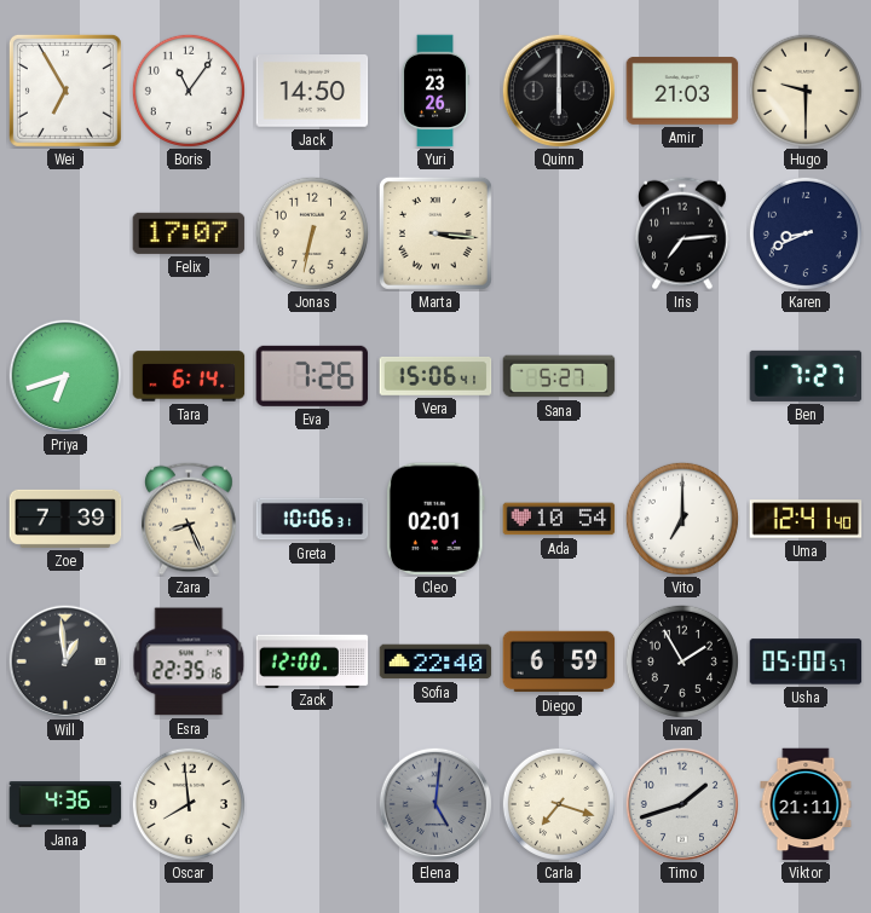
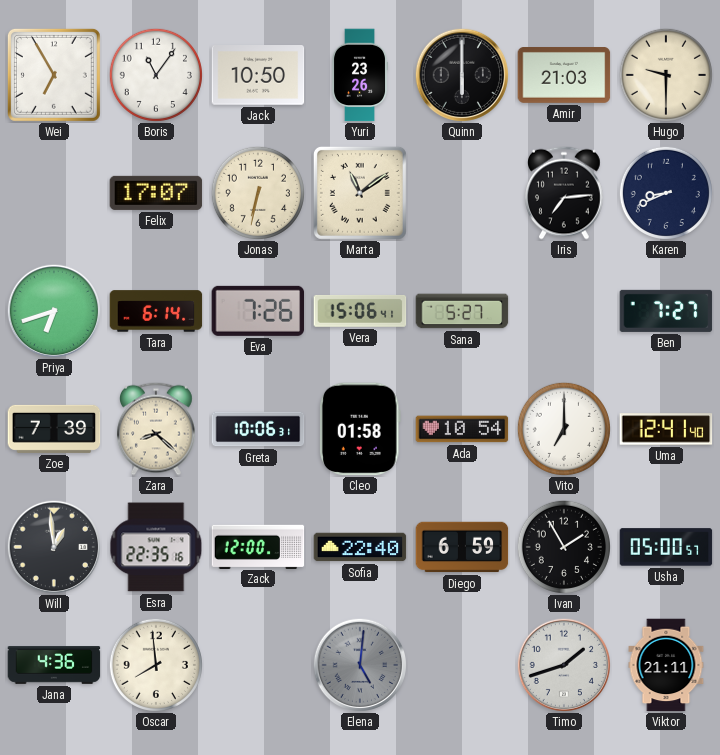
Jack: 14:50 -> 10:50
Marta: 3:16 -> 11:09
Zara: 8:26 -> 8:22
Cleo: 02:01 -> 01:58
Carla: 7:18 -> none
